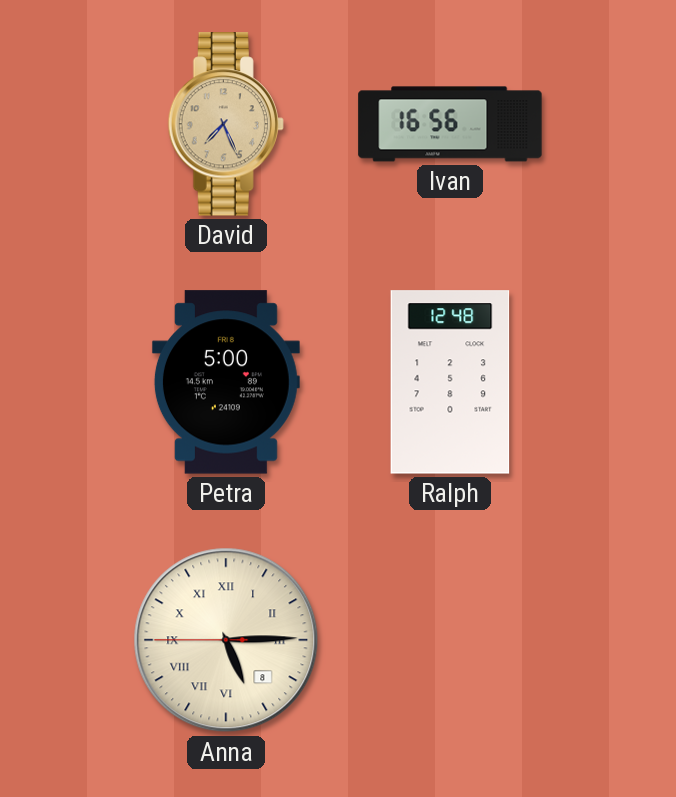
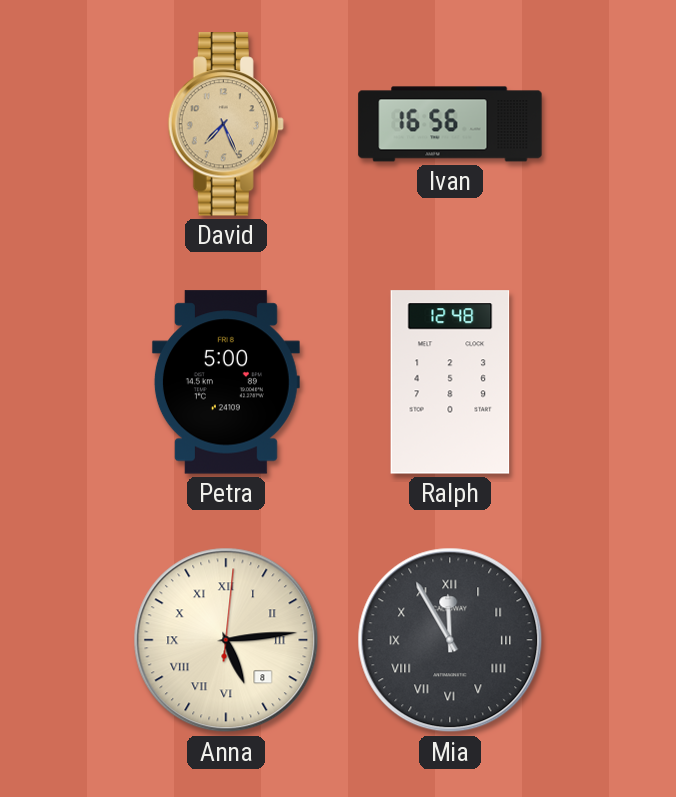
Anna: 5:14:45 -> 5:14:01
Mia: none -> 11:55
